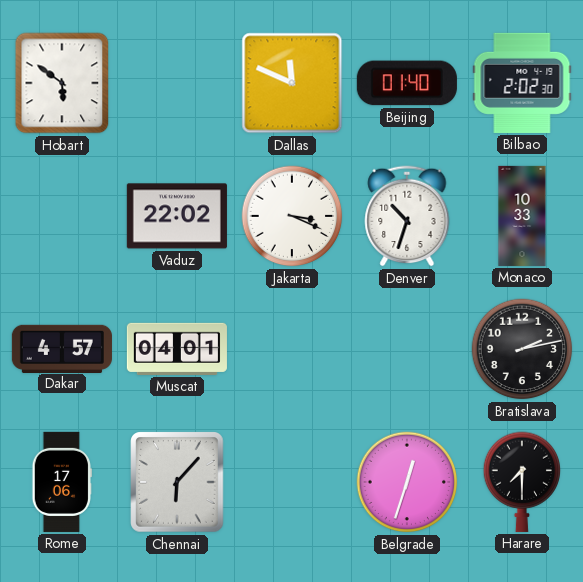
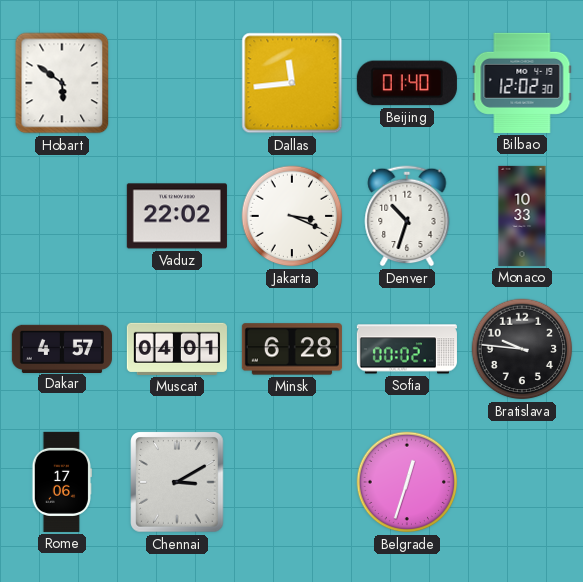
Dallas: 11:49 -> 11:44
Bilbao: 2:02 -> 12:02
Minsk: none -> 6:28
Sofia: none -> 00:02
Bratislava: 2:13 -> 9:46
Chennai: 6:07 -> 3:10
Harare: 7:30 -> none
